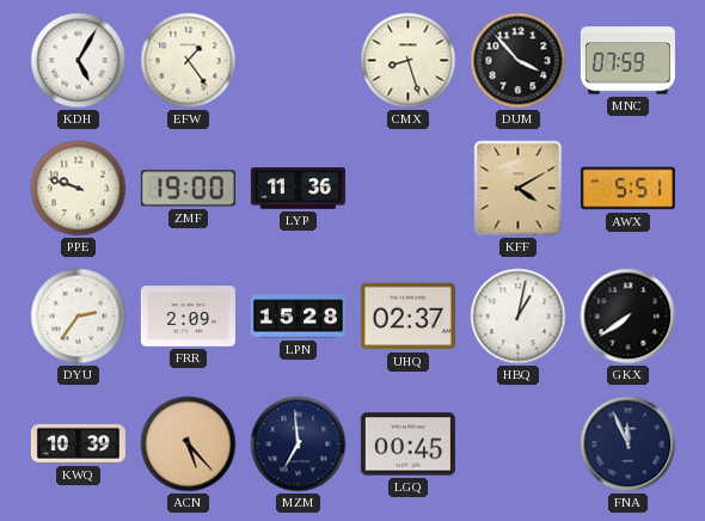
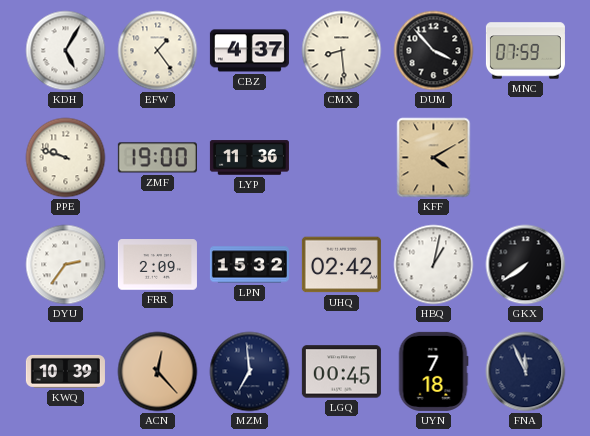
CBZ: none -> 4:37
CMX: 8:27 -> 8:29
AWX: 5:51 -> none
LPN: 15:28 -> 15:32
UHQ: 02:37 -> 02:42
ACN: 5:23 -> 12:23
UYN: none -> 7:18
